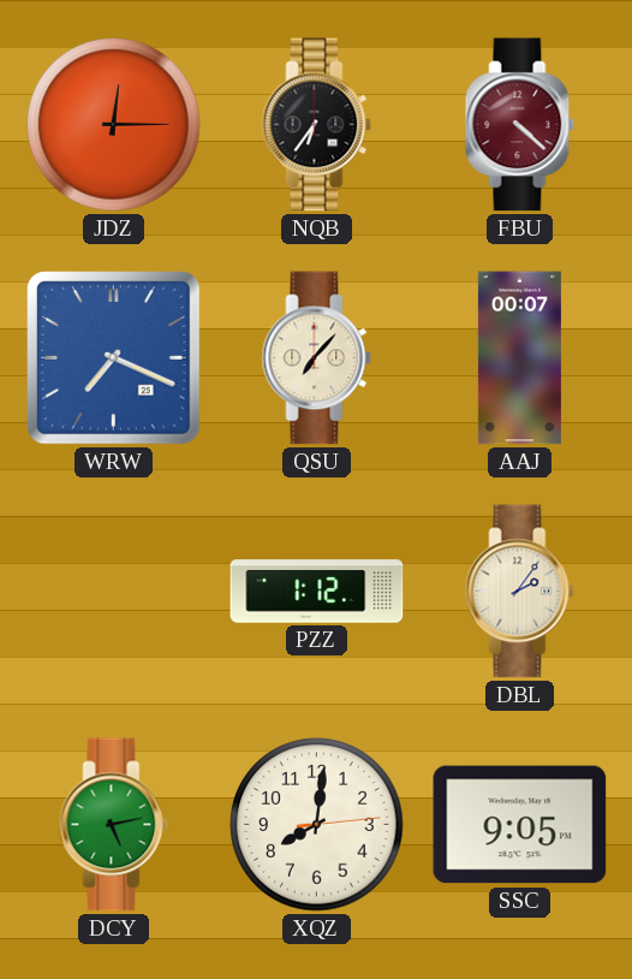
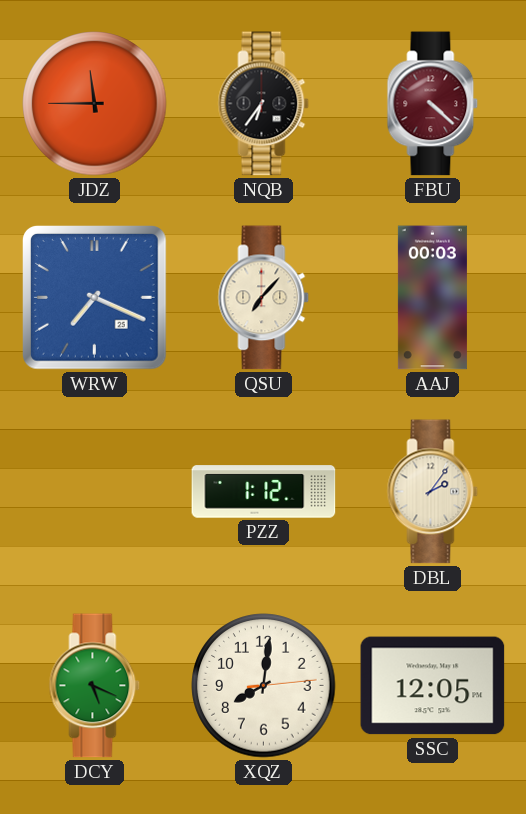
JDZ: 12:15 -> 11:45
AAJ: 00:07 -> 00:03
DCY: 5:13 -> 5:19
SSC: 9:05 -> 12:05
